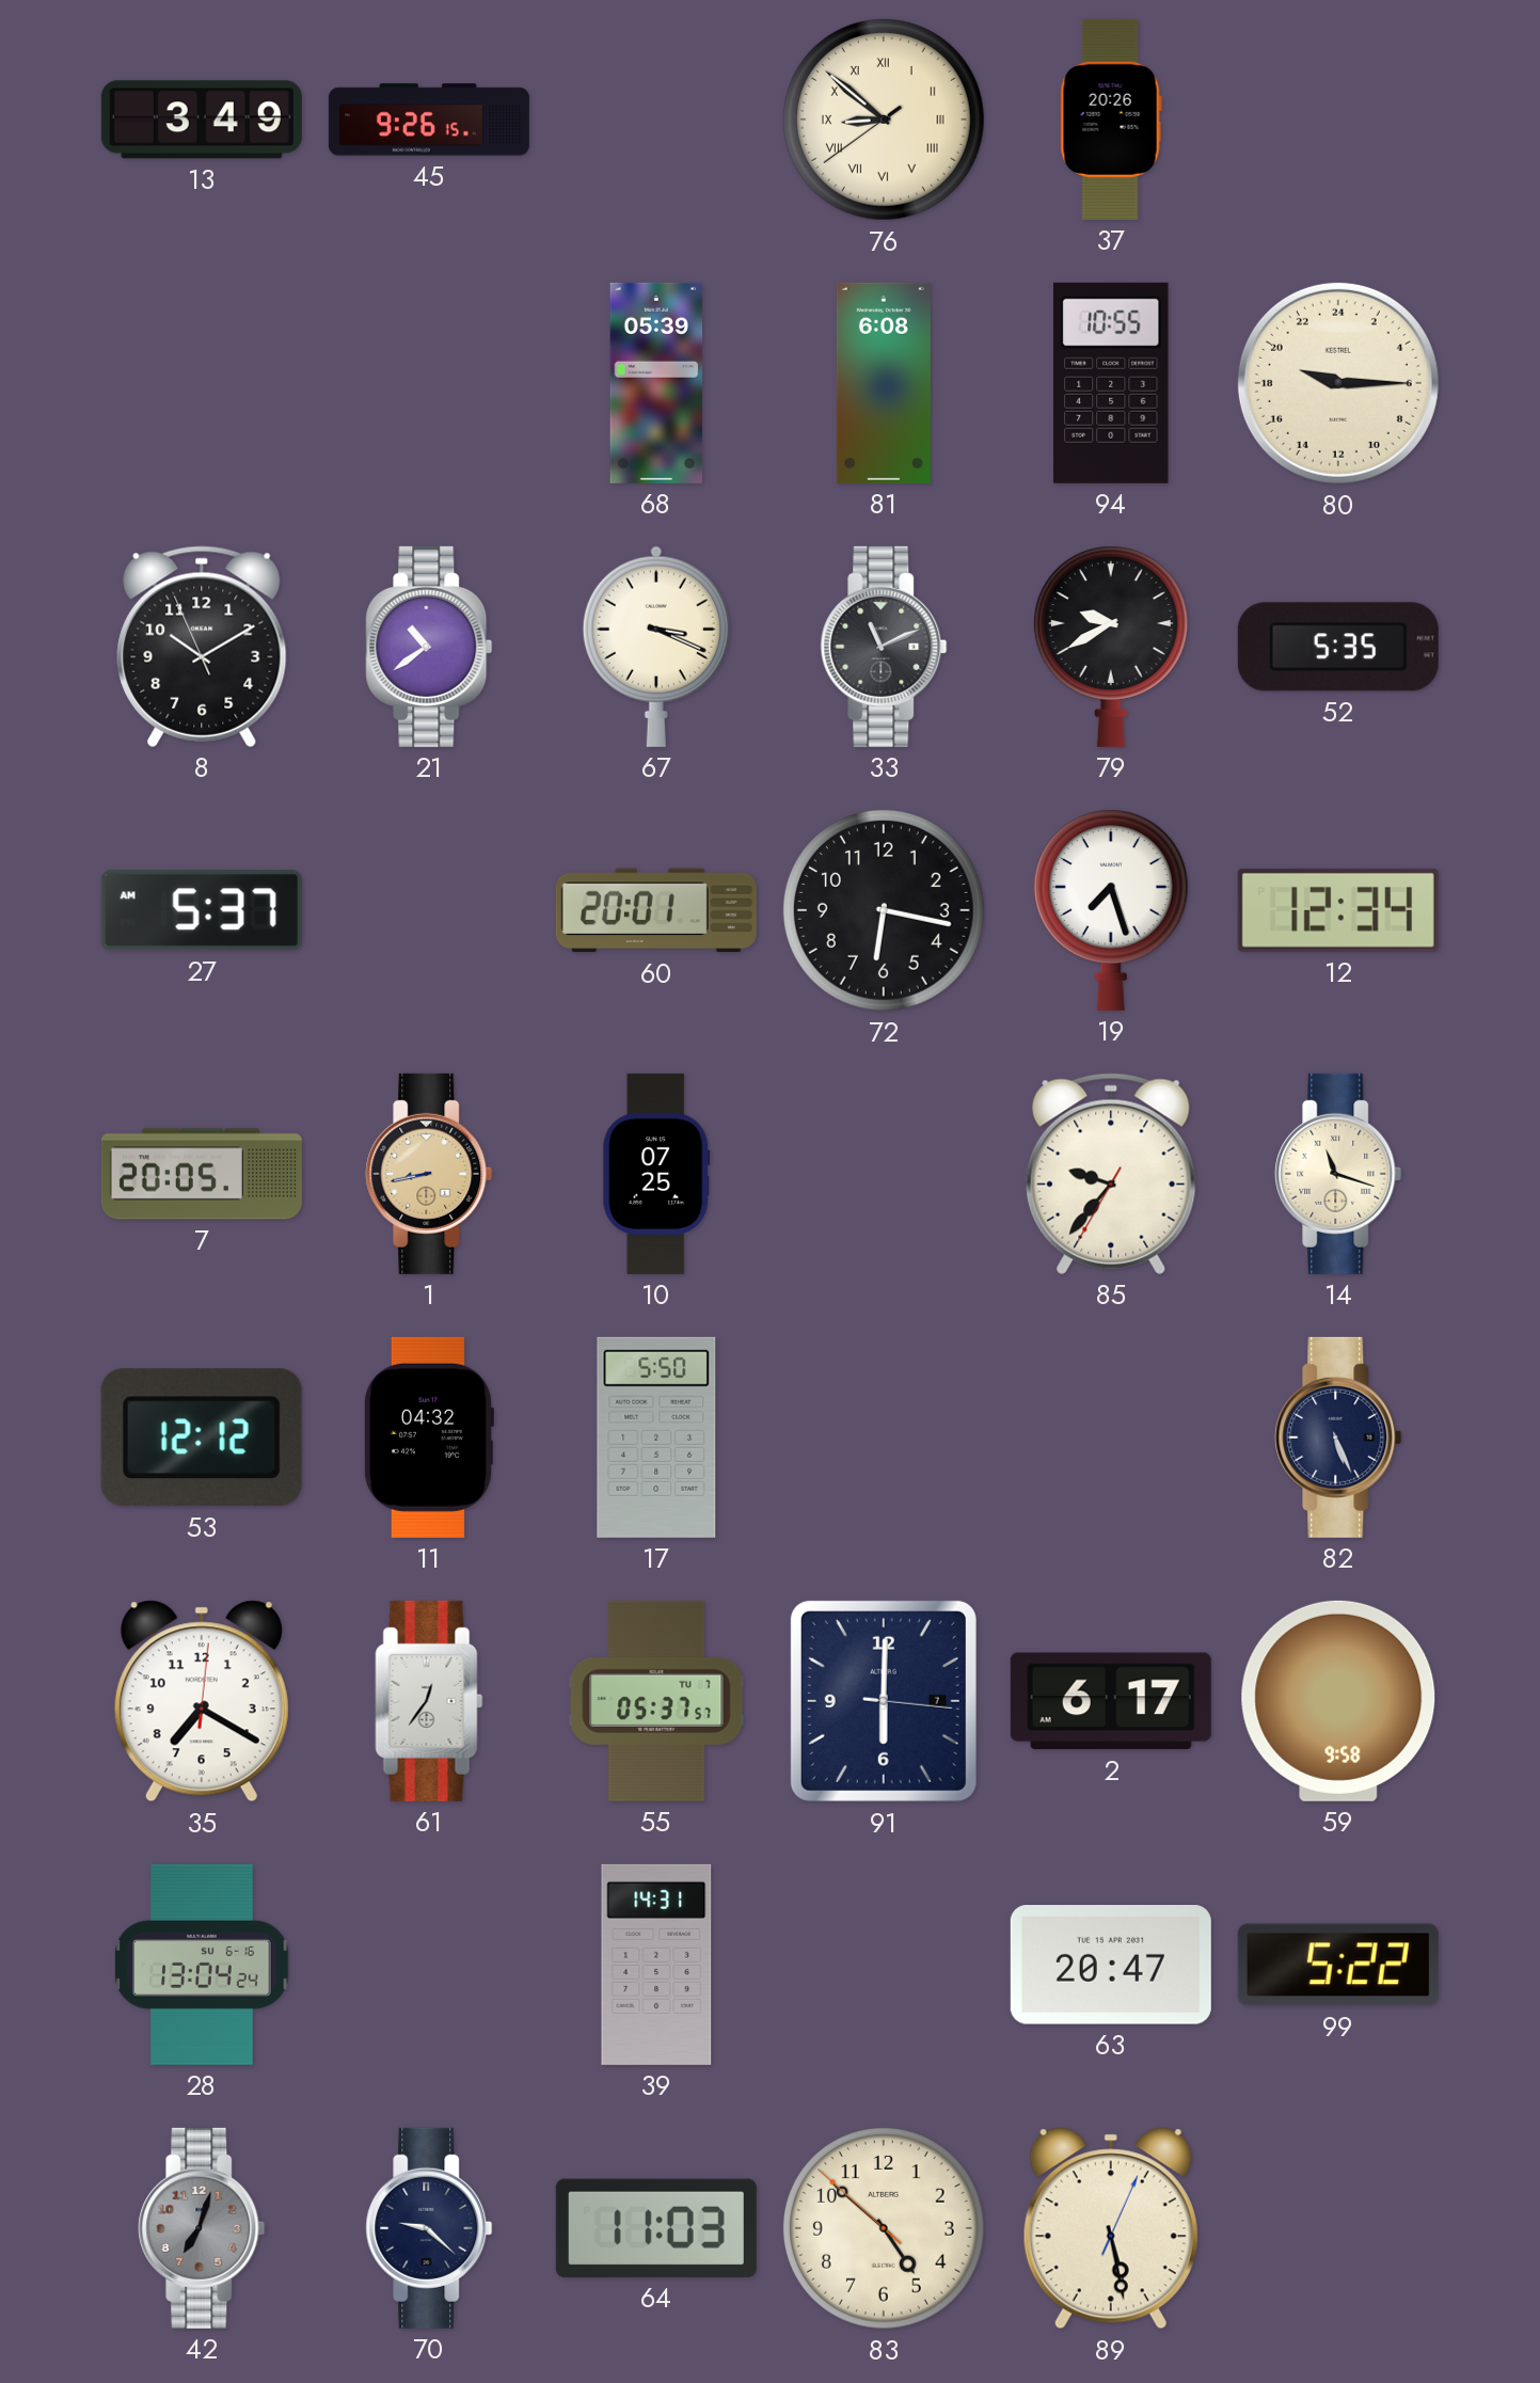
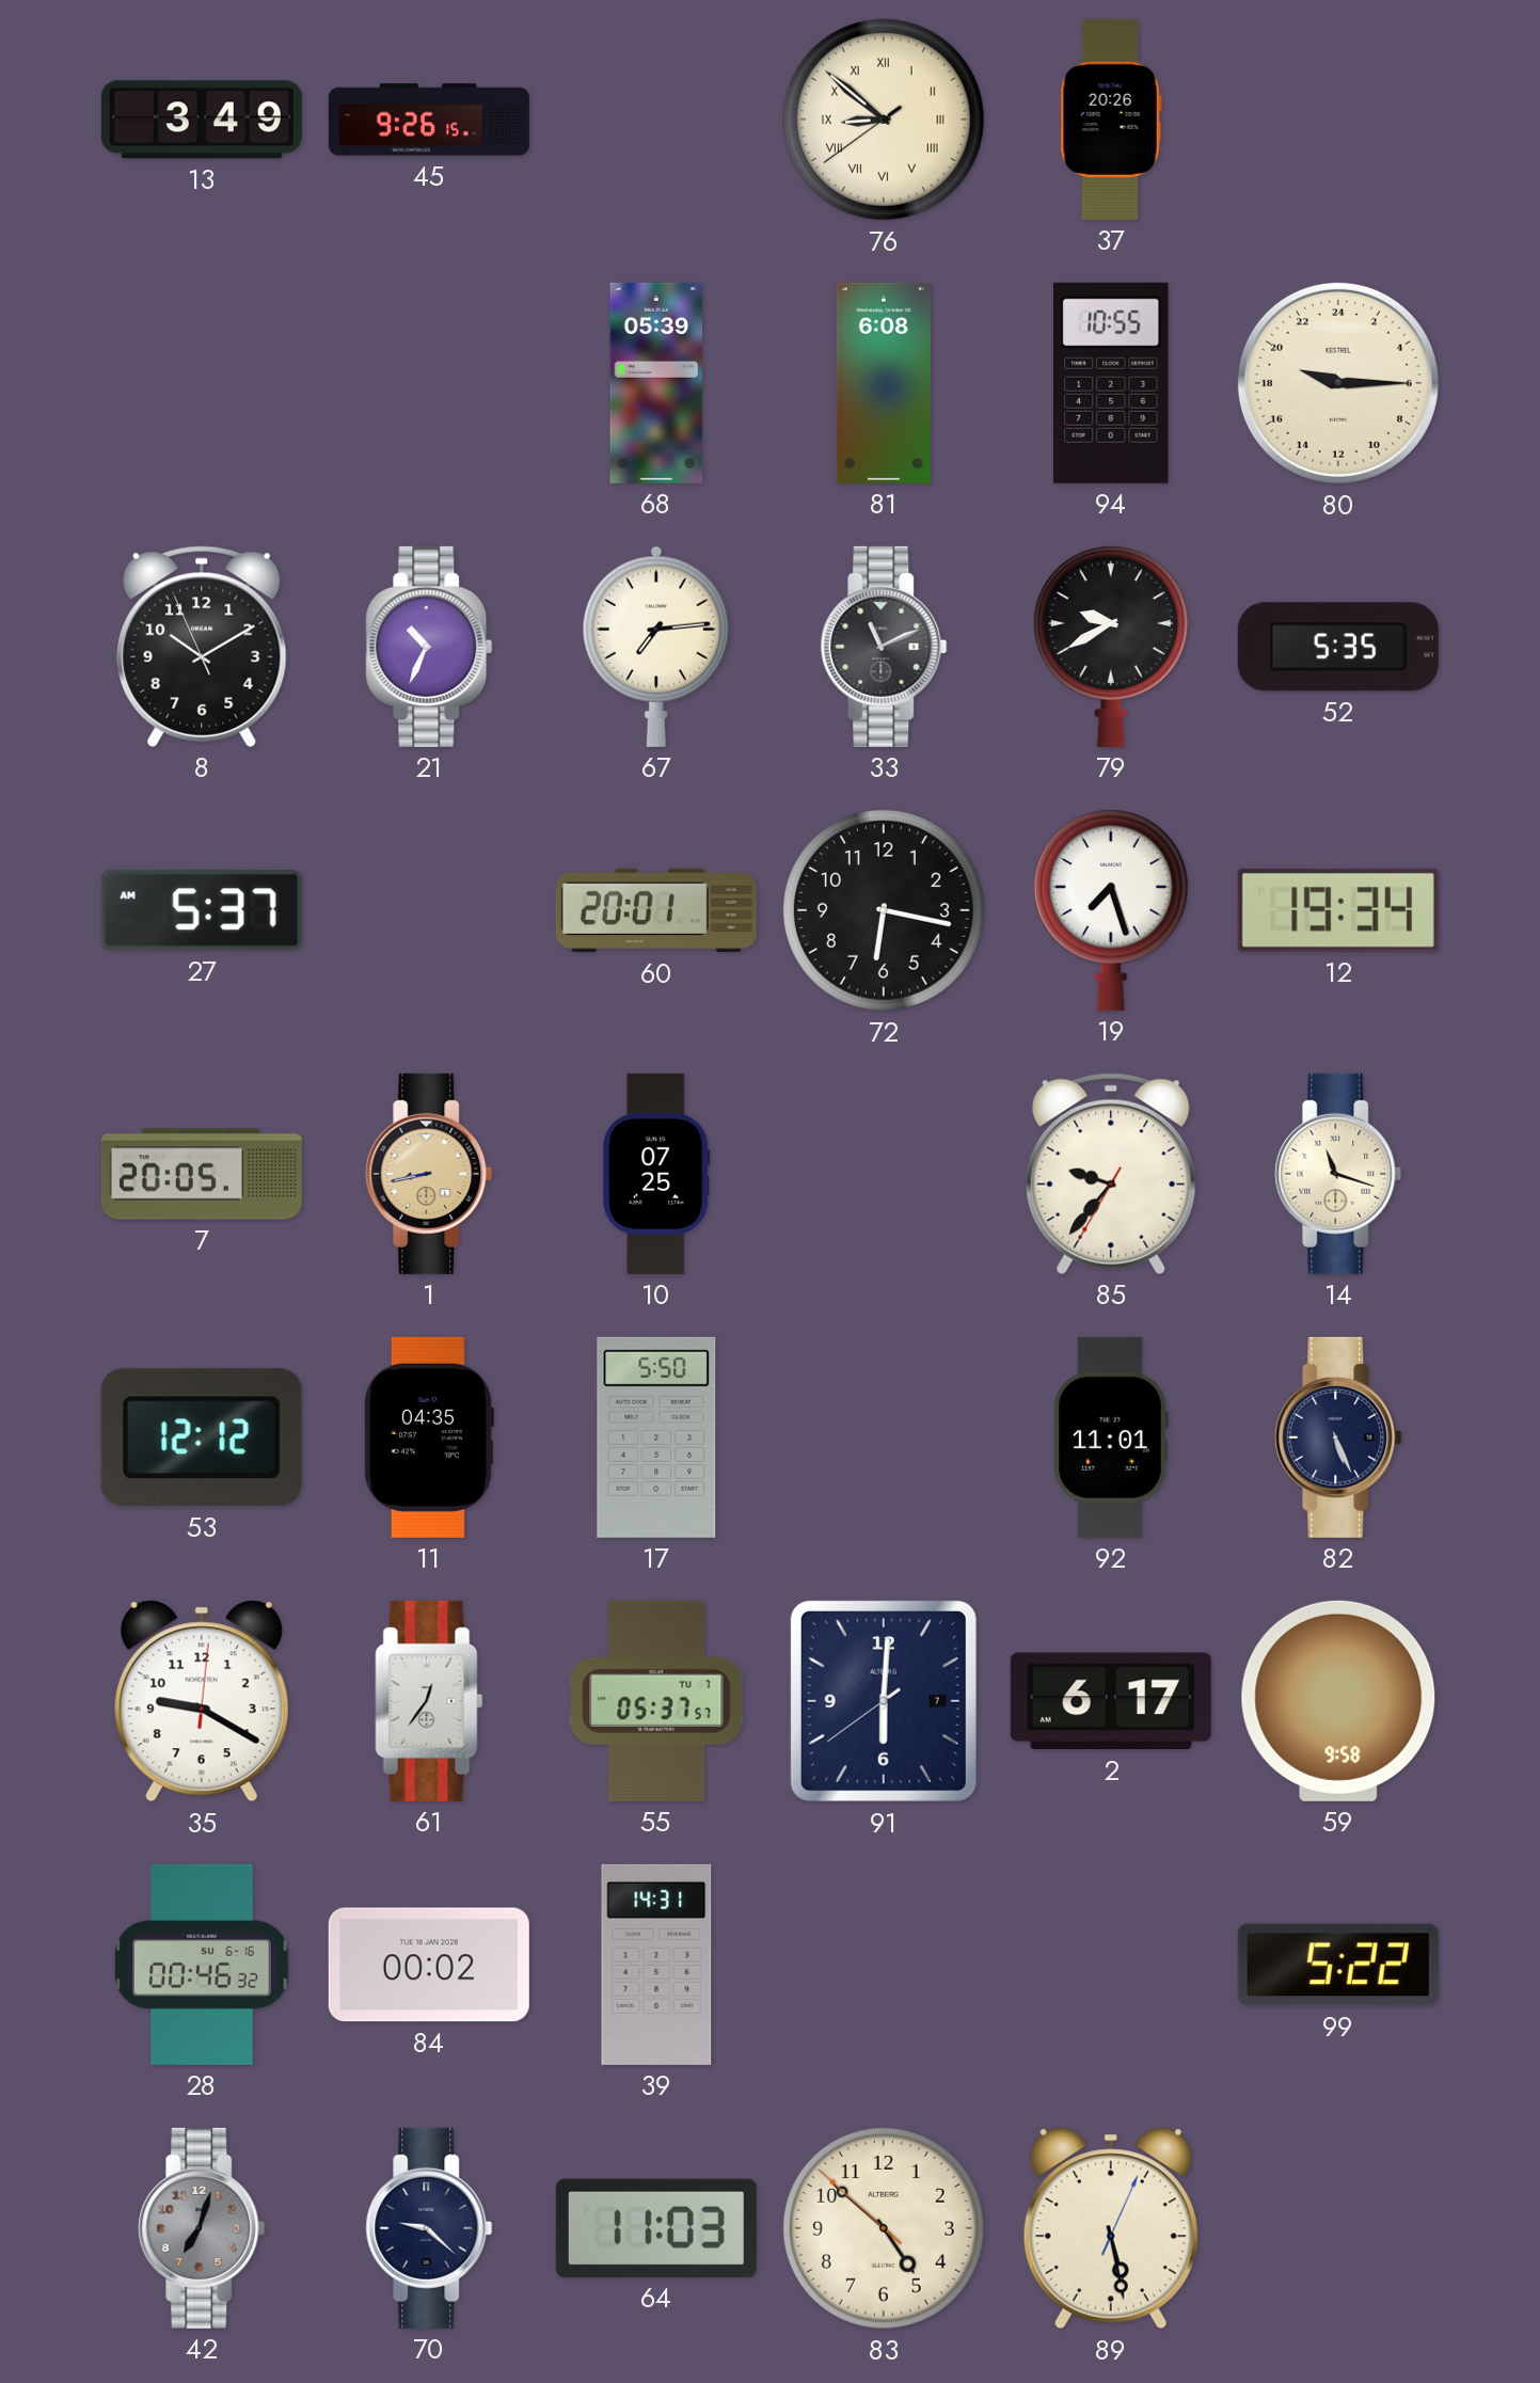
21: 10:39 -> 10:34
67: 3:19 -> 7:14
12: 12:34 -> 19:34
11: 04:32 -> 04:35
92: none -> 11:01
35: 7:20 -> 9:20
91: 6:00:16 -> 6:00:39
28: 13:04 -> 00:46
84: none -> 00:02
63: 20:47 -> none
